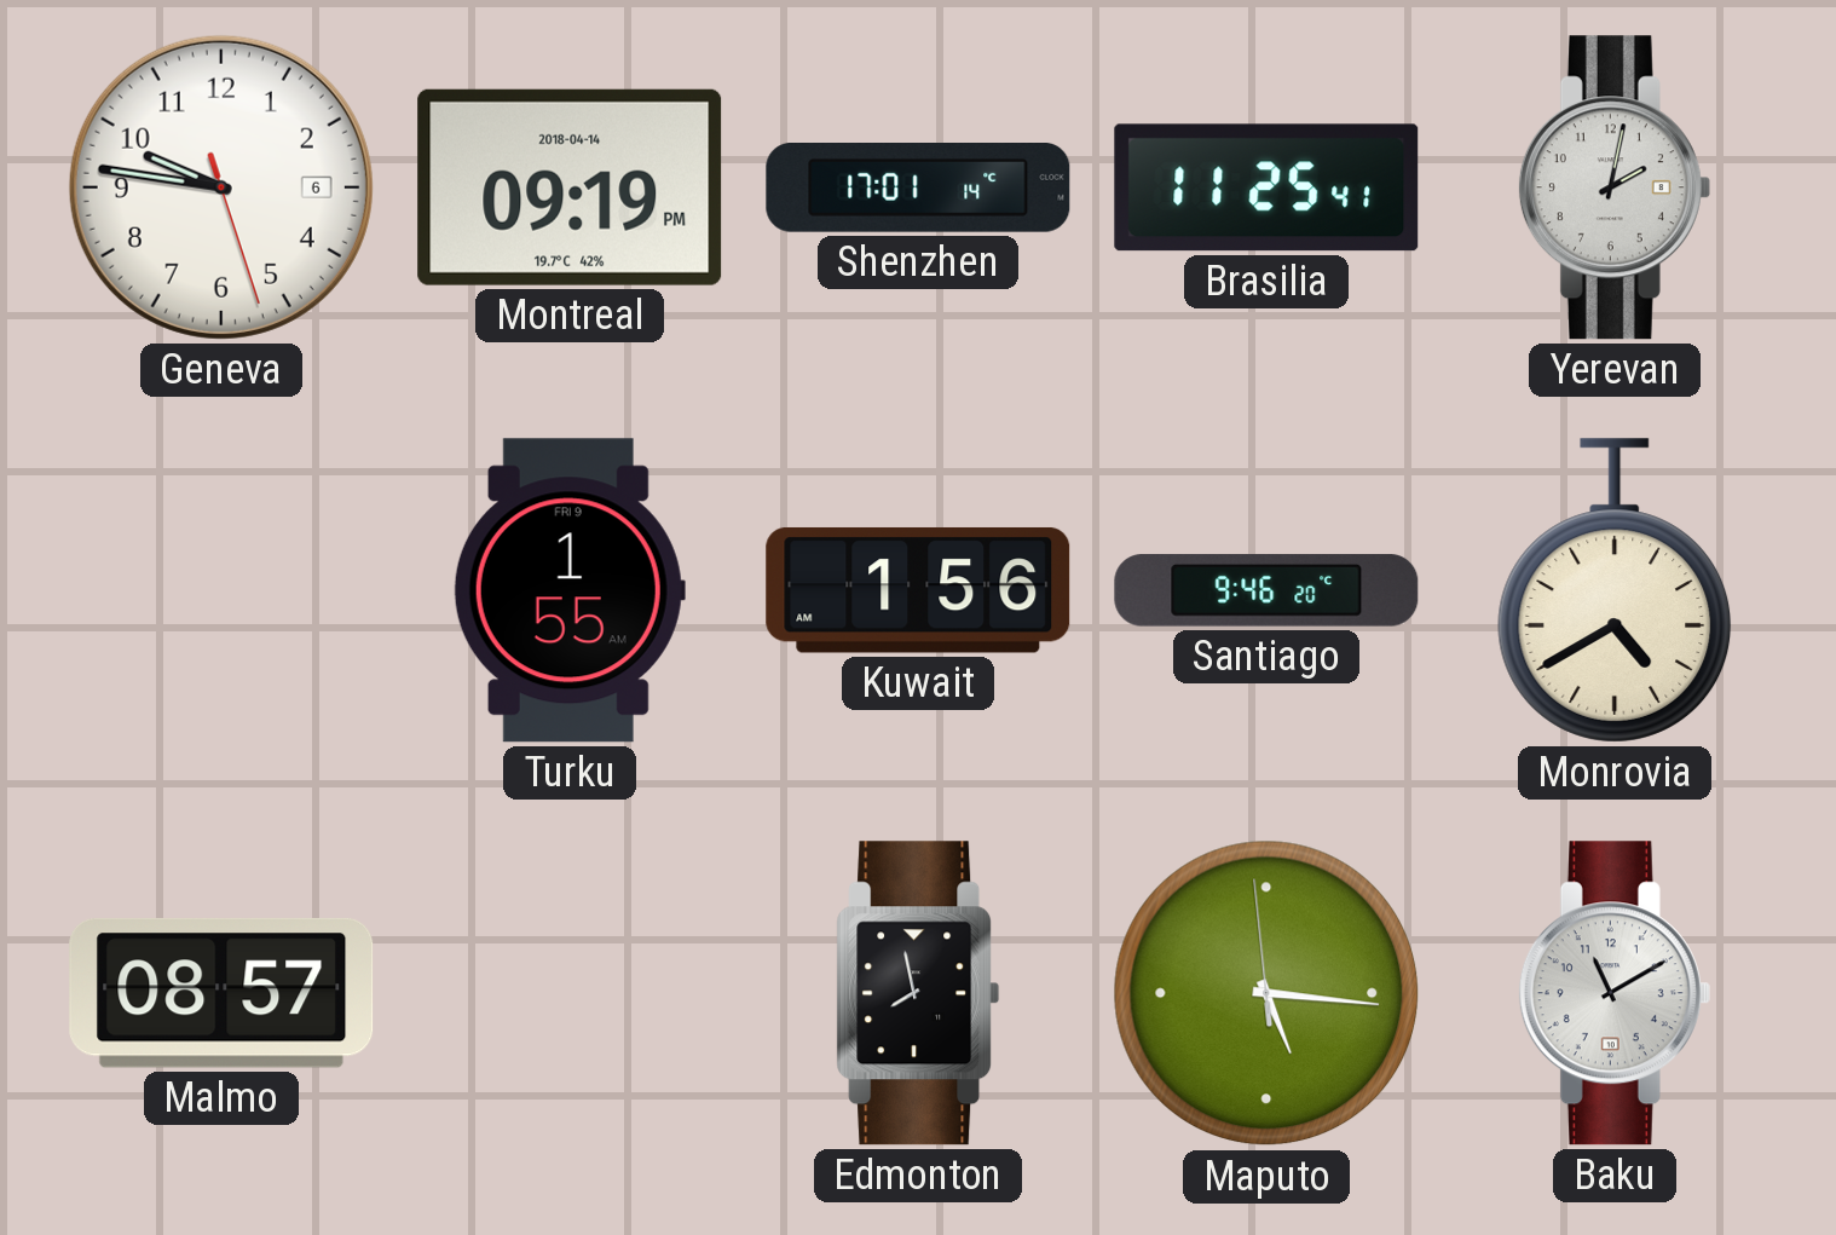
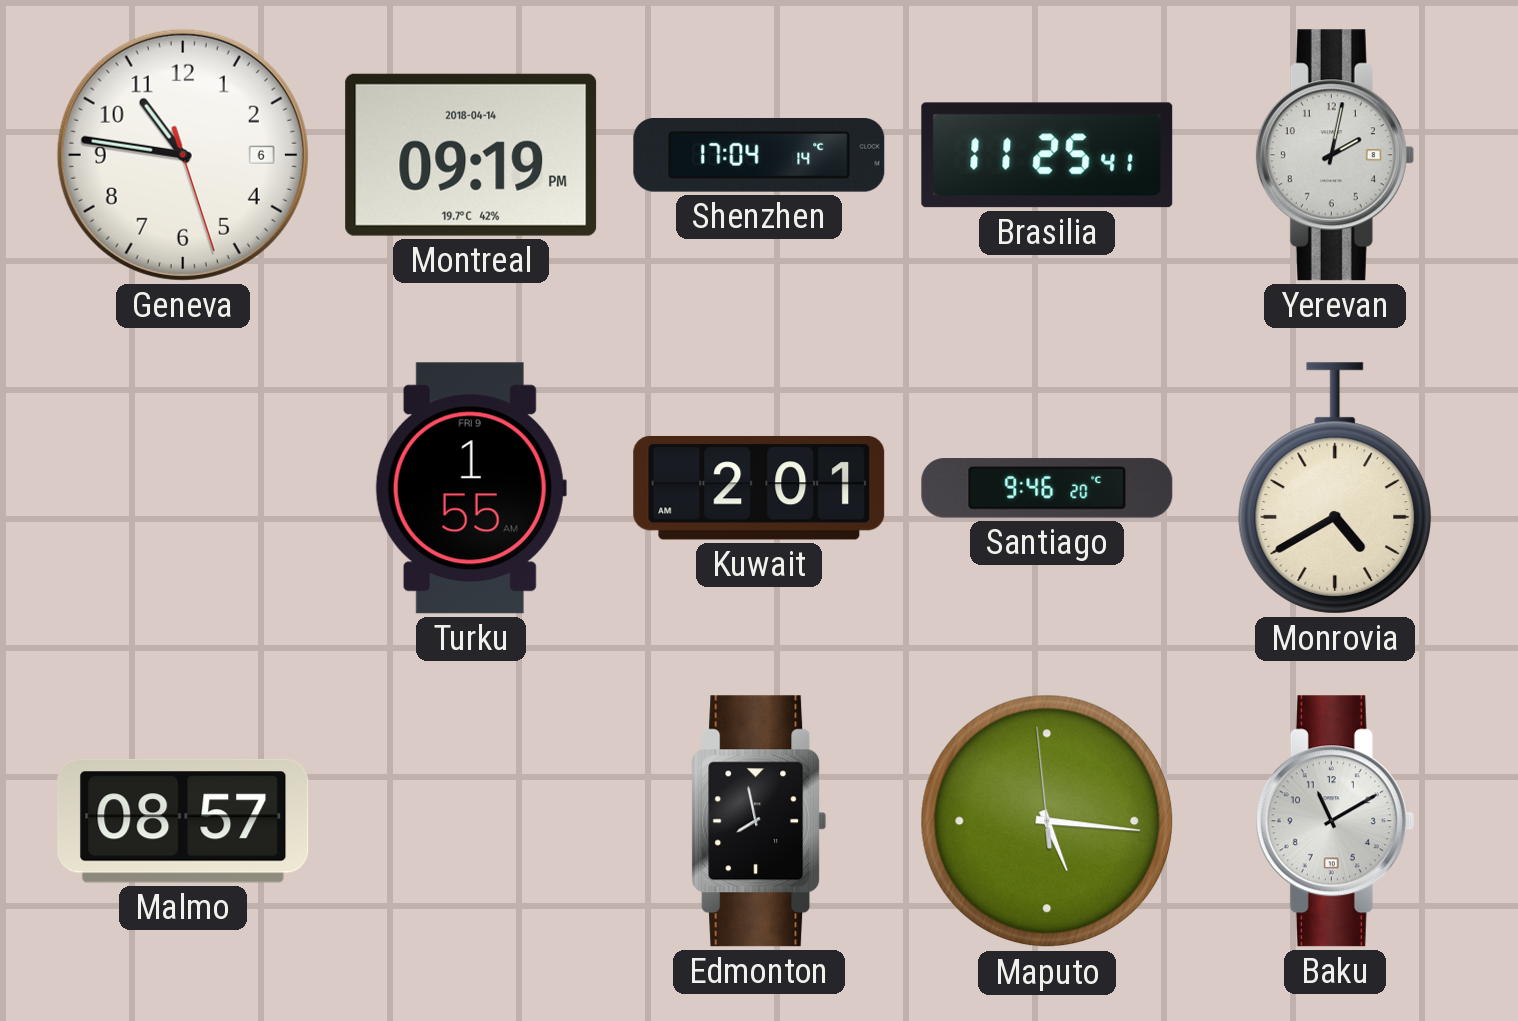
Geneva: 9:46 -> 10:46
Shenzhen: 17:01 -> 17:04
Kuwait: 1:56 -> 2:01
